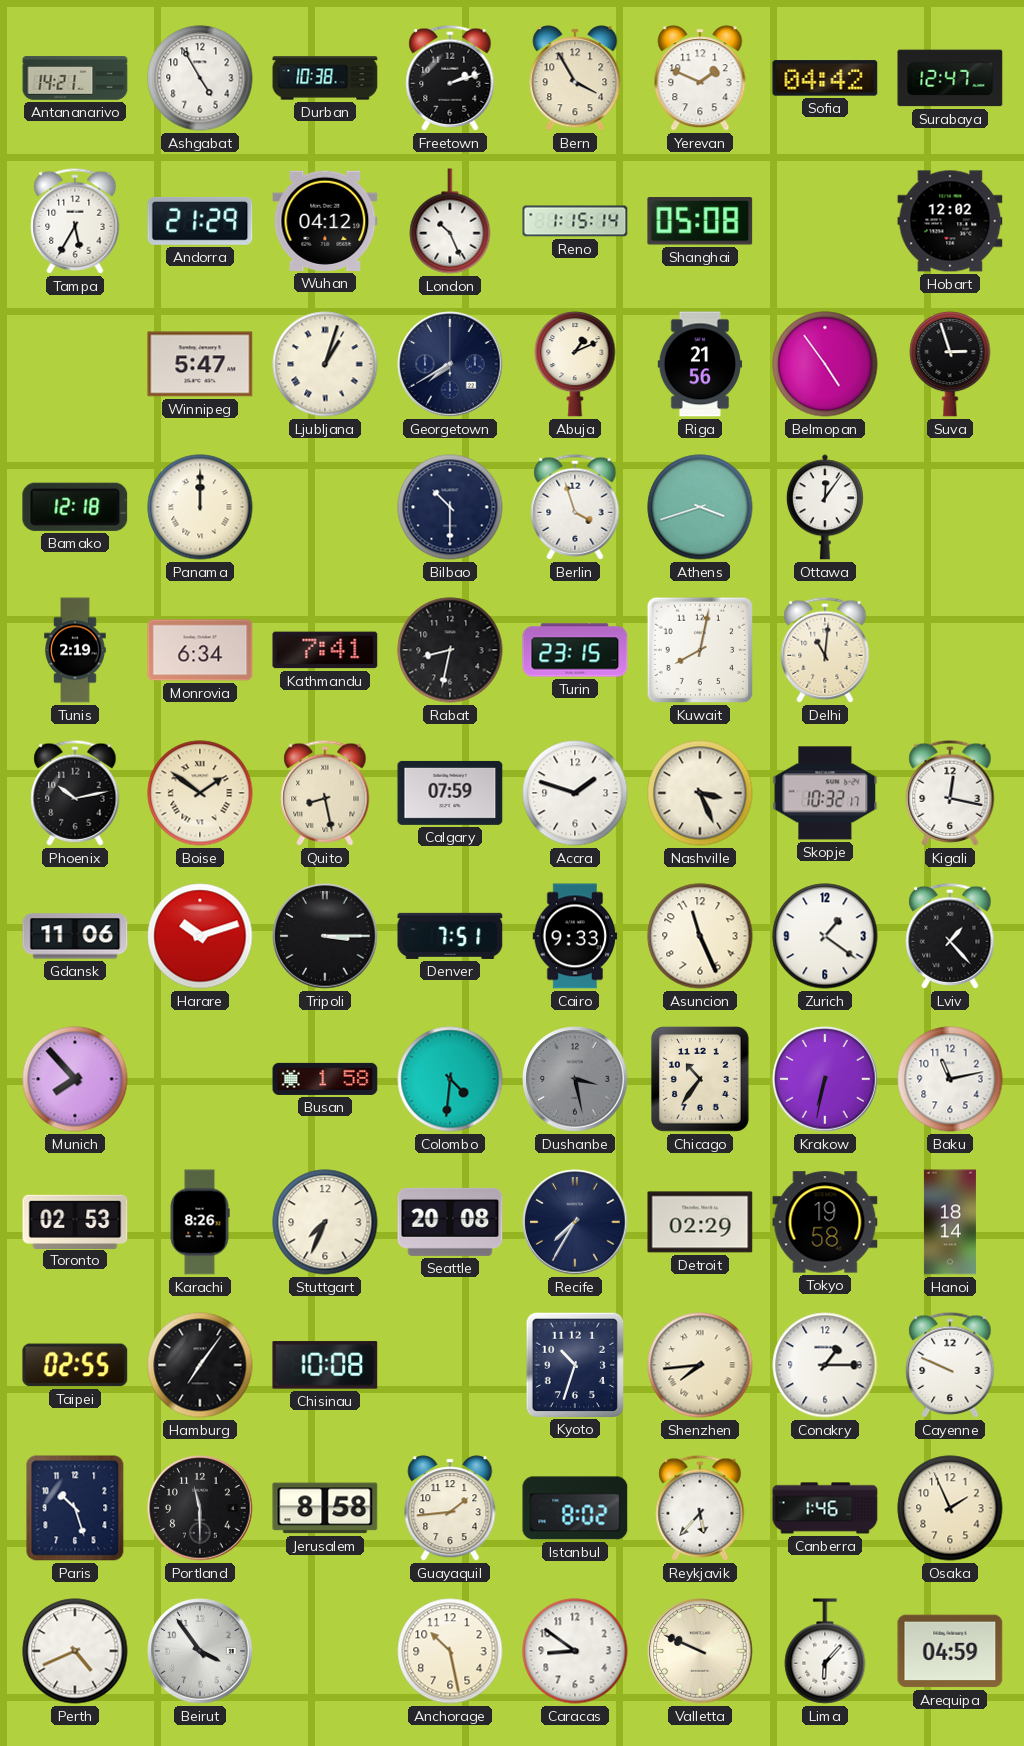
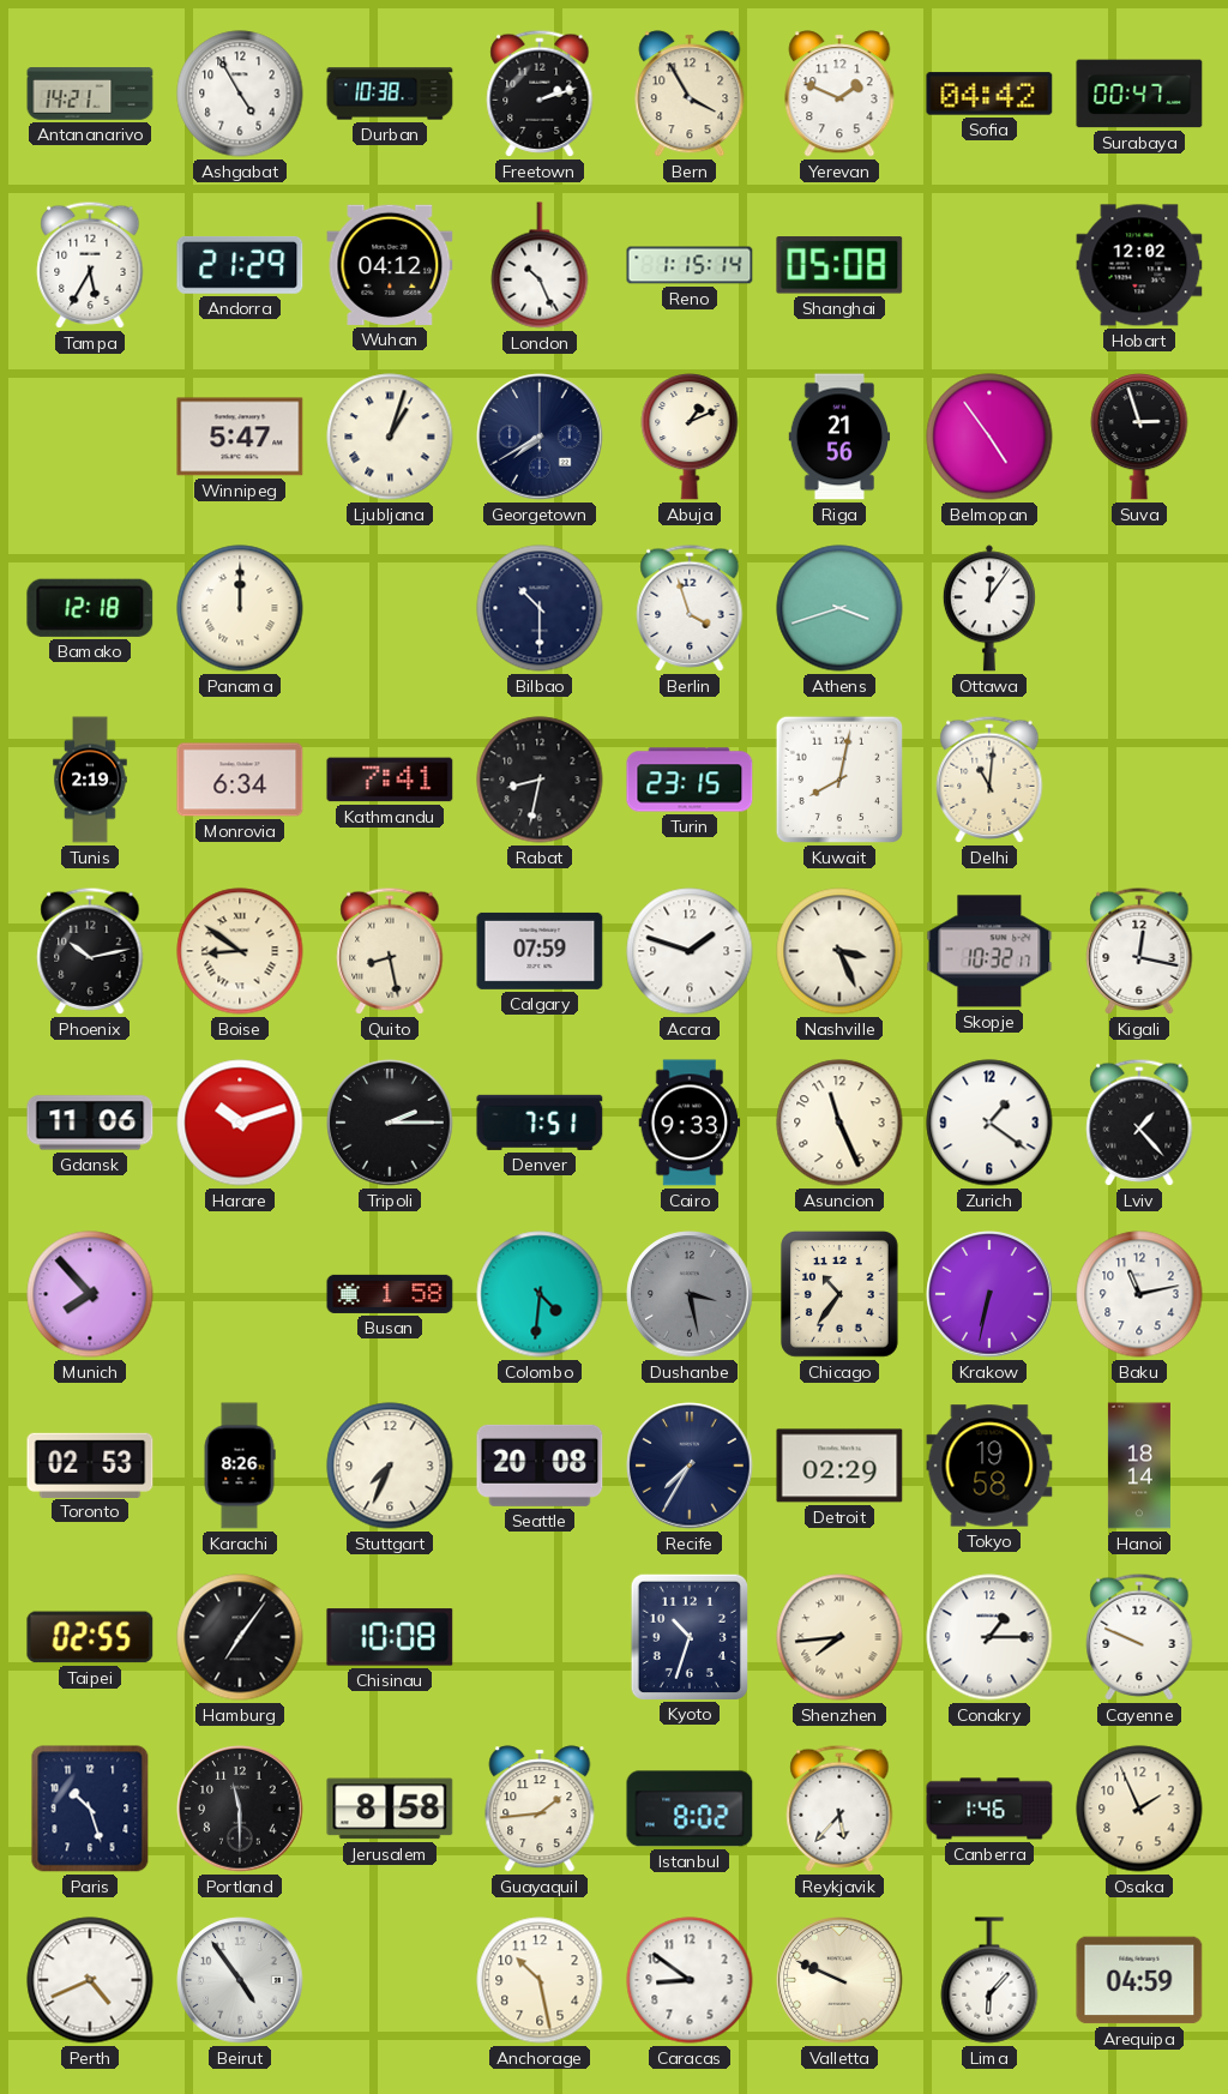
Surabaya: 12:47 -> 00:47
Boise: 1:51 -> 8:51
Tripoli: 3:15 -> 2:15
Beirut: 3:54 -> 4:54
